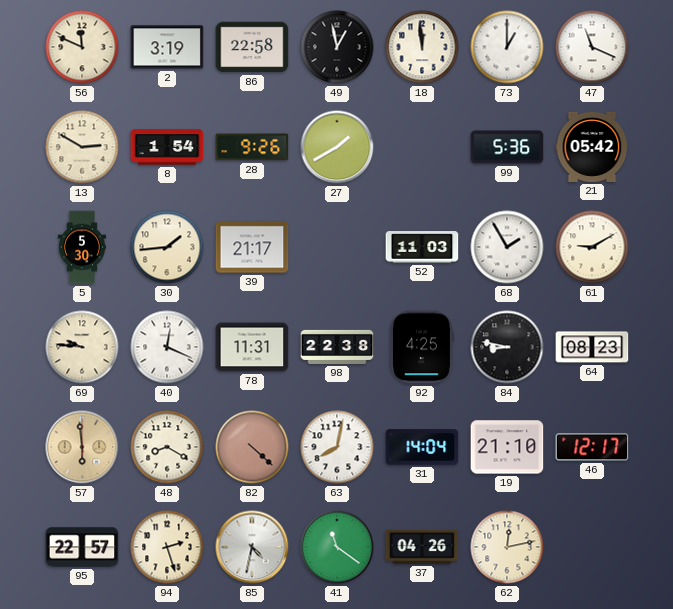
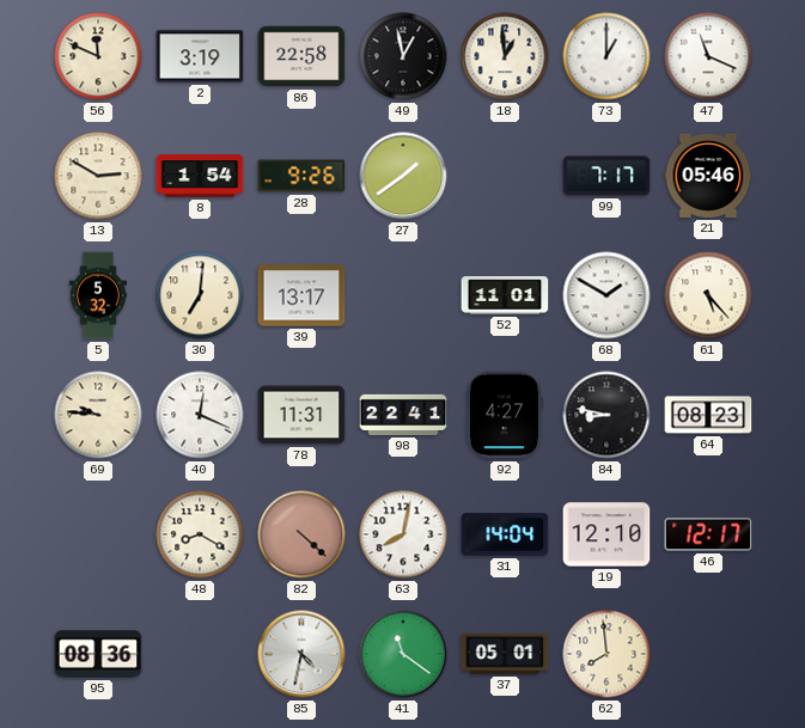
18: 11:59 -> 12:59
27: 1:40 -> 1:39
99: 5:36 -> 7:17
21: 05:42 -> 05:46
5: 5:30 -> 5:32
30: 1:44 -> 7:01
39: 21:17 -> 13:17
52: 11:03 -> 11:01
68: 1:55 -> 1:50
61: 9:10 -> 5:23
98: 22:38 -> 22:41
92: 4:25 -> 4:27
57: 5:59 -> none
19: 21:10 -> 12:10
95: 22:57 -> 08:36
94: 2:27 -> none
37: 04:26 -> 05:01
62: 12:13 -> 7:59
